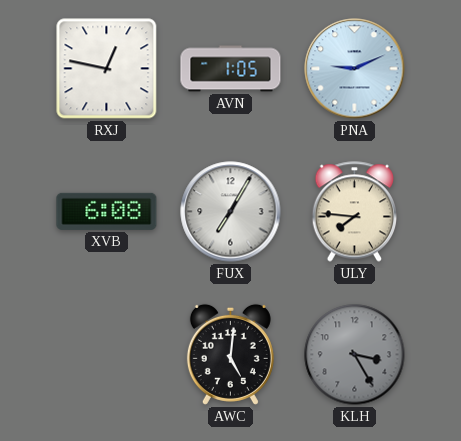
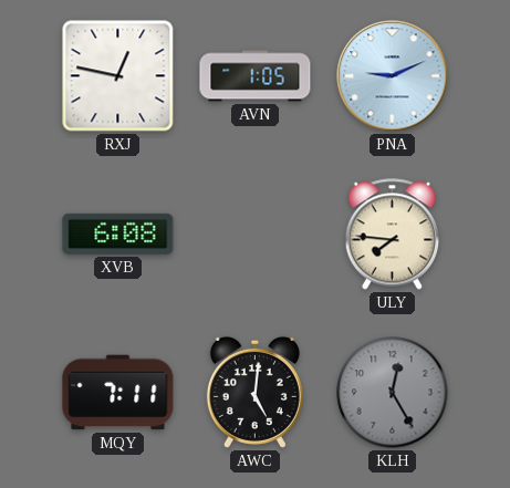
FUX: 7:05 -> none
MQY: none -> 7:11
KLH: 3:25 -> 12:25
